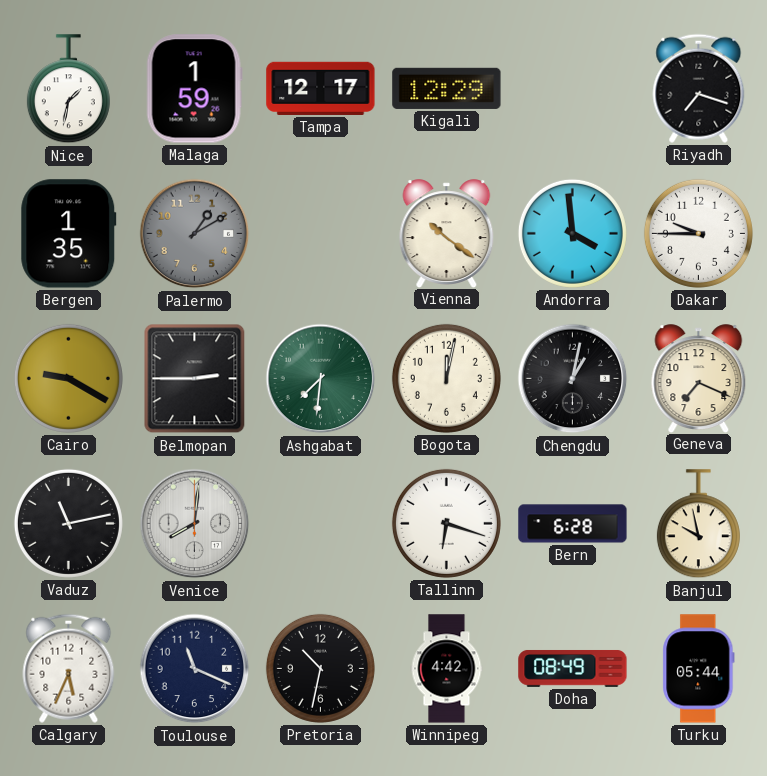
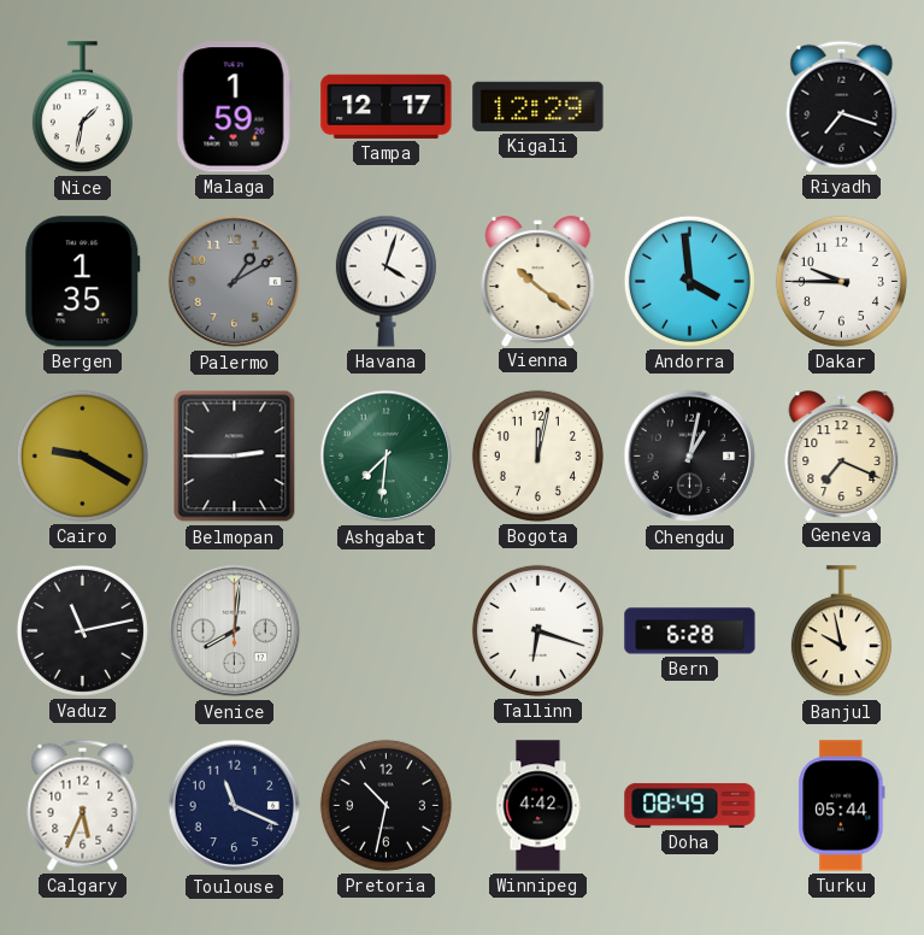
Havana: none -> 4:03
